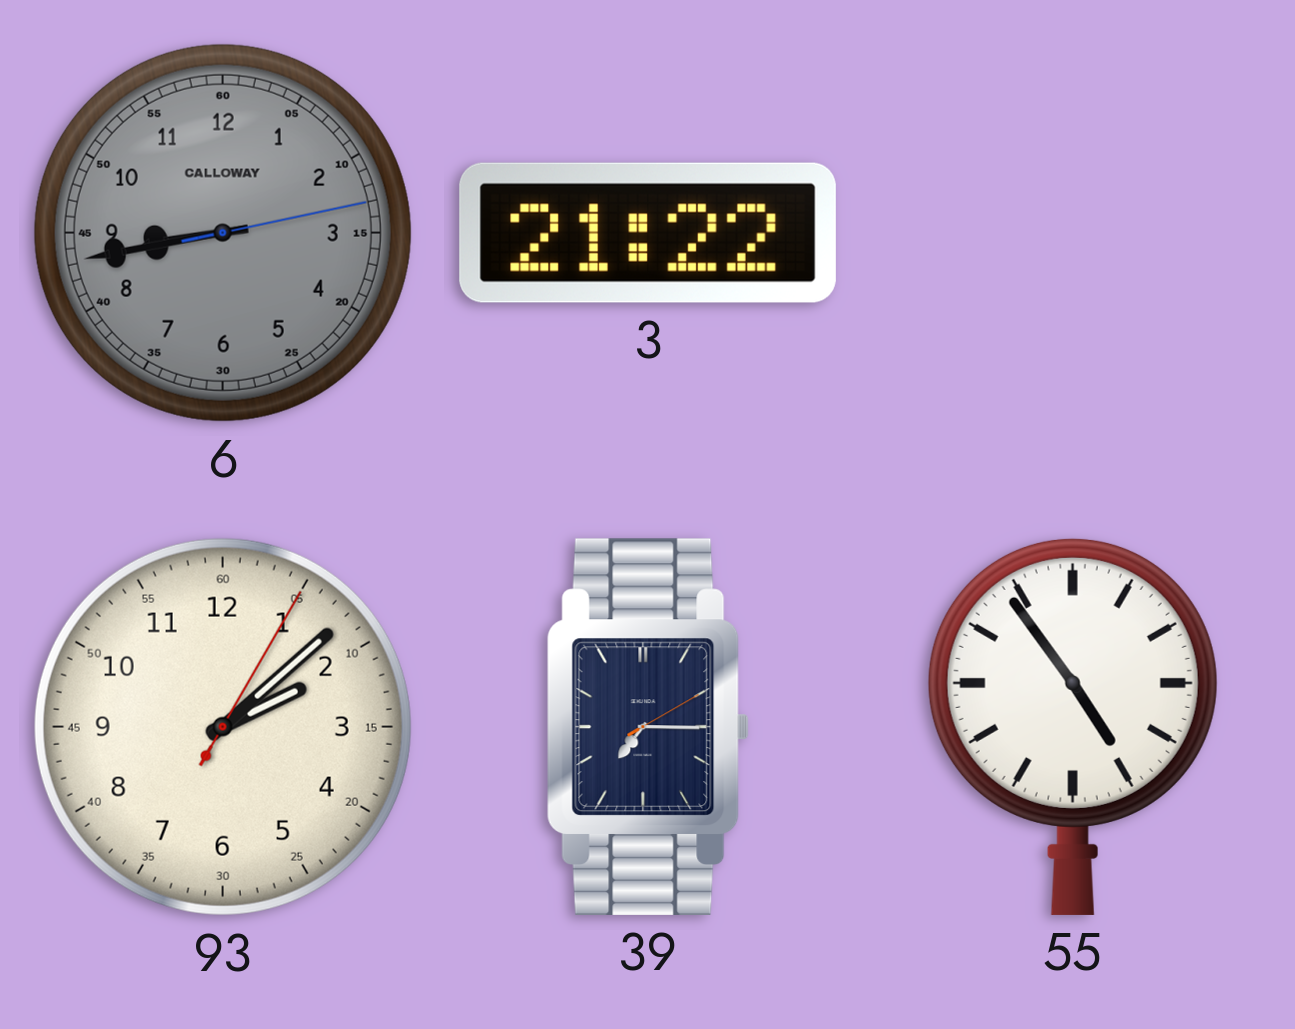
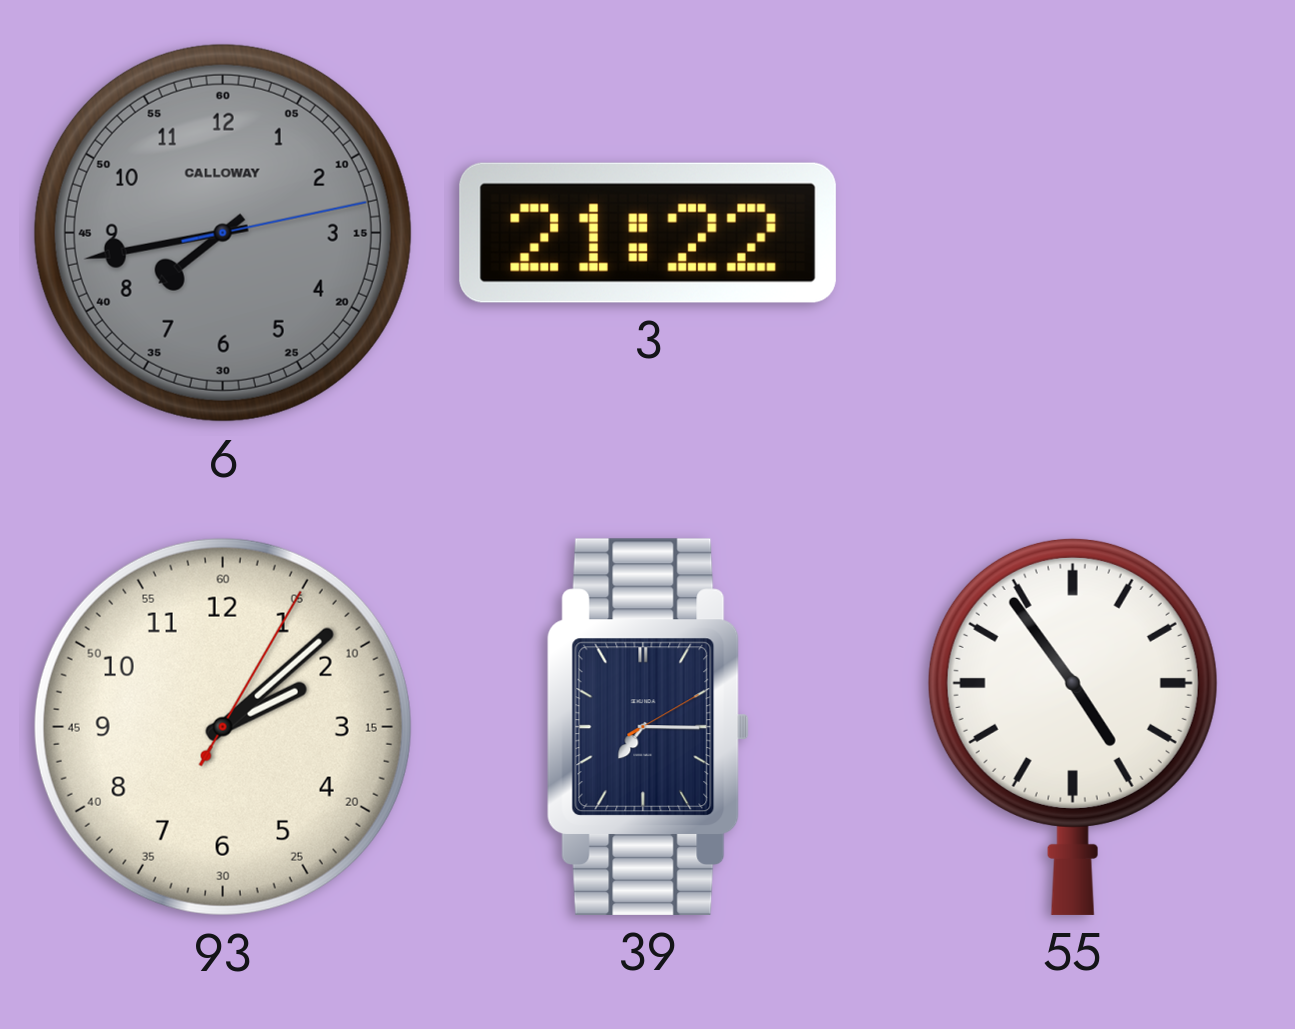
6: 8:43 -> 7:43
